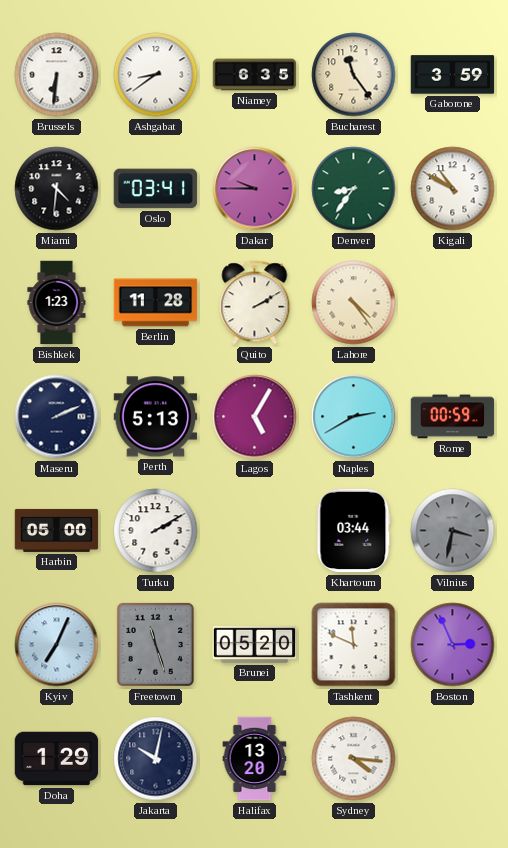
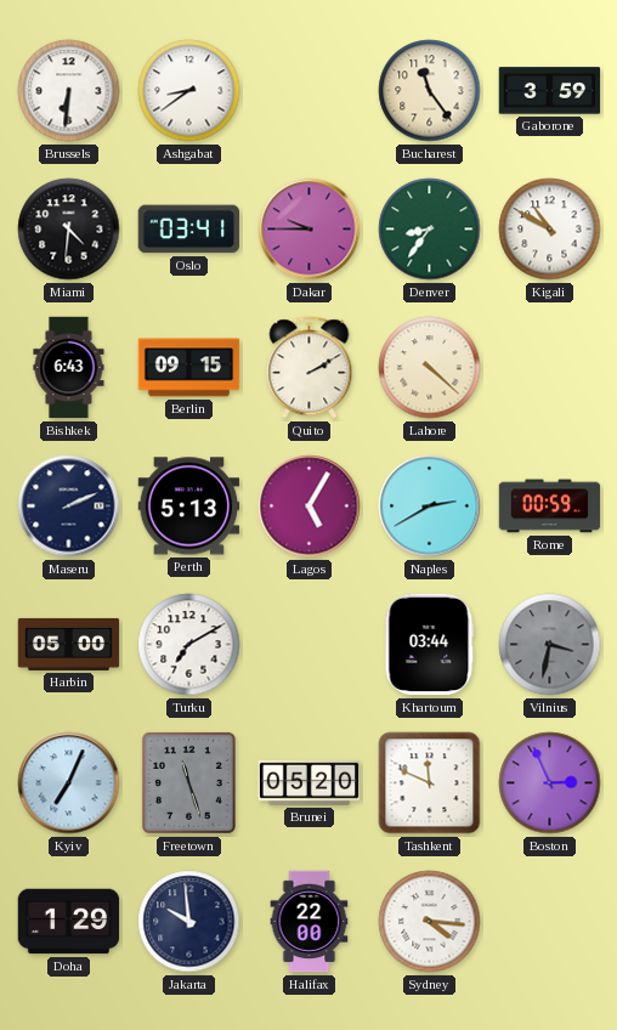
Niamey: 6:35 -> none
Bishkek: 1:23 -> 6:43
Berlin: 11:28 -> 09:15
Lahore: 4:24 -> 4:22
Turku: 2:10 -> 7:10
Jakarta: 10:02 -> 9:59
Halifax: 13:20 -> 22:00
